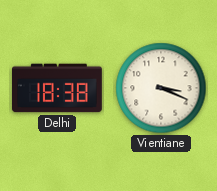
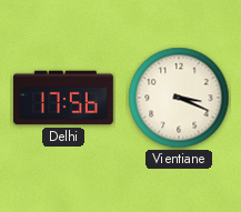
Delhi: 18:38 -> 17:56
